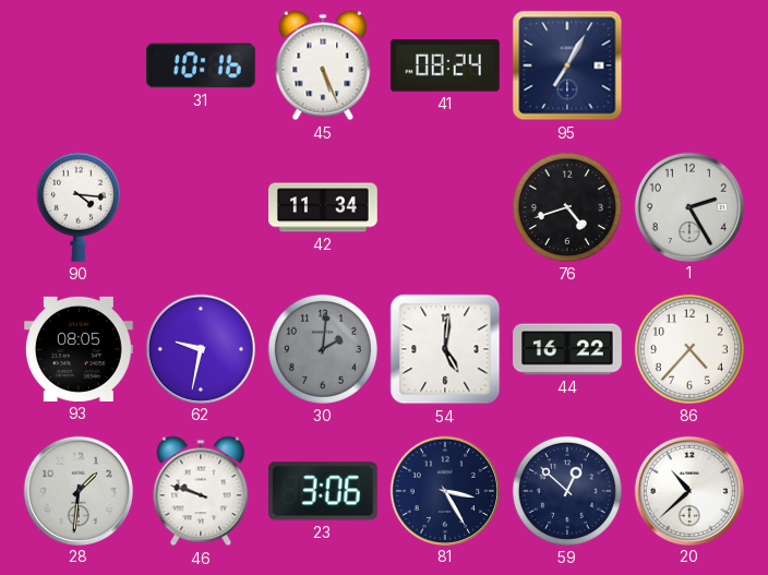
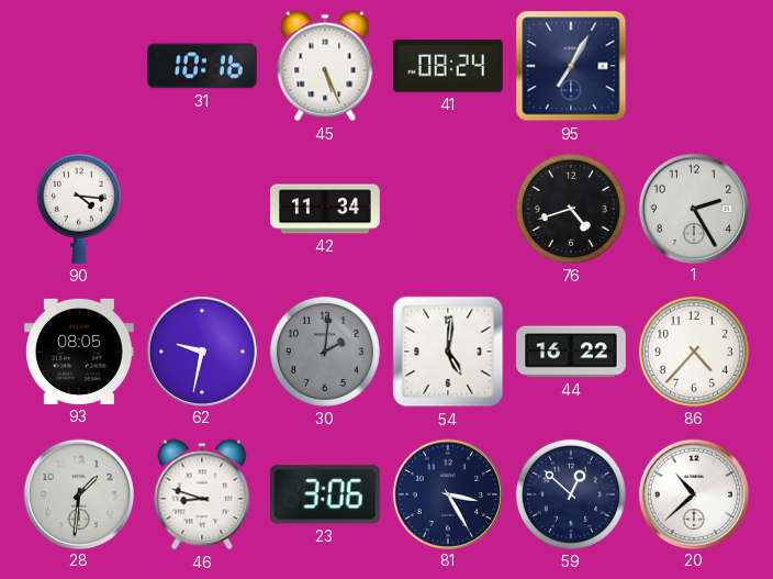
46: 9:48 -> 8:48
